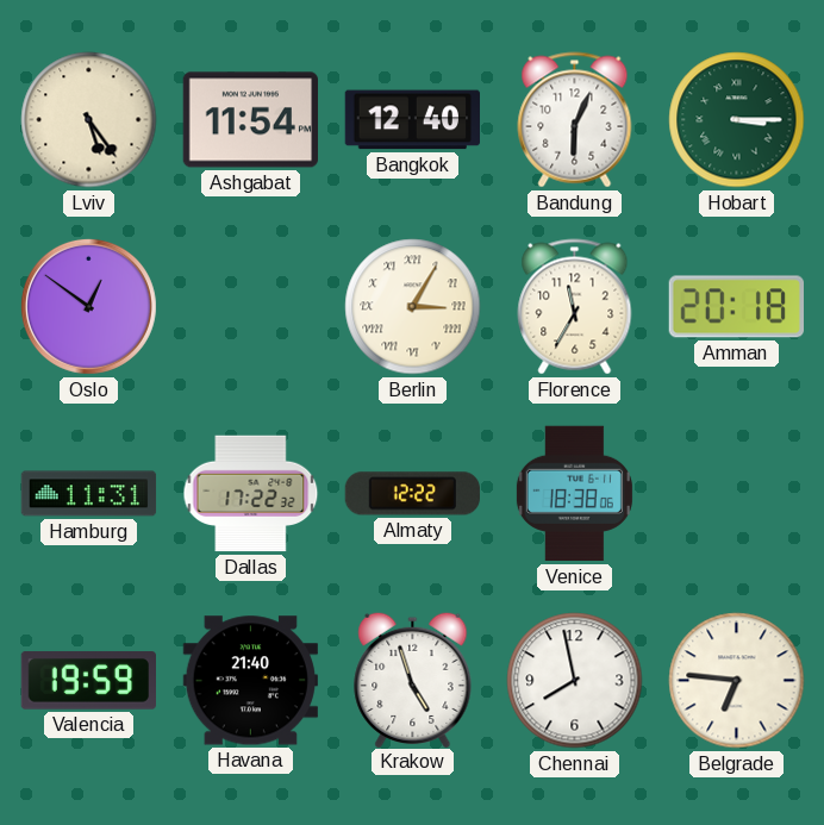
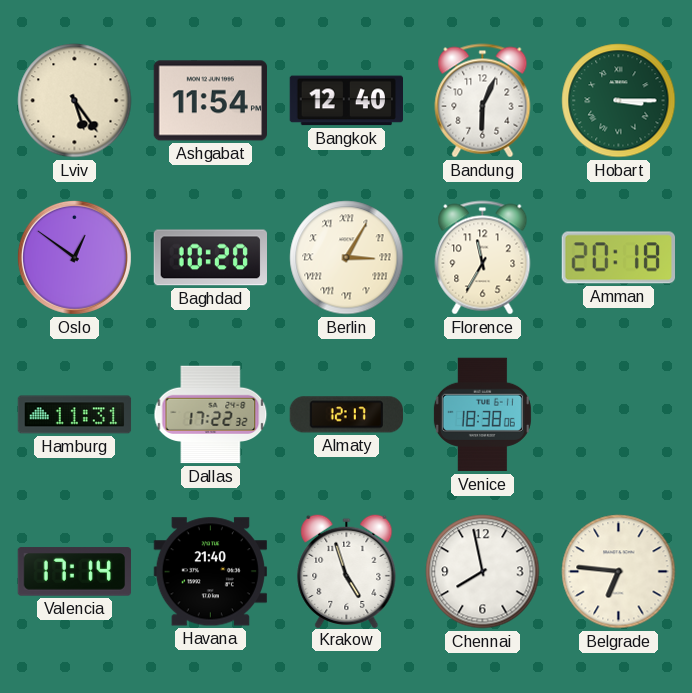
Baghdad: none -> 10:20
Almaty: 12:22 -> 12:17
Valencia: 19:59 -> 17:14
